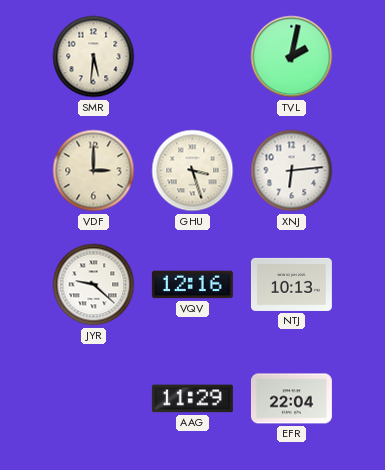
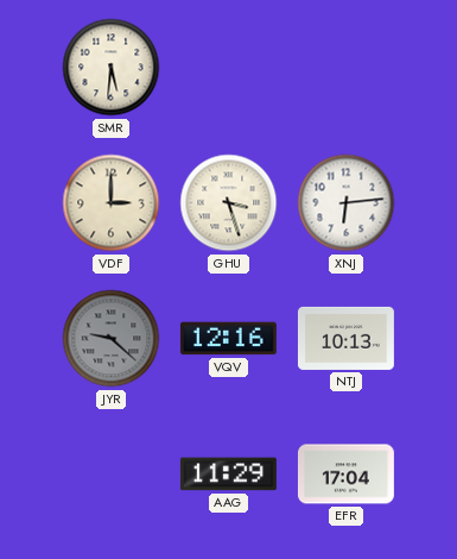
TVL: 2:02 -> none
JYR dial: white -> grey
EFR: 22:04 -> 17:04
